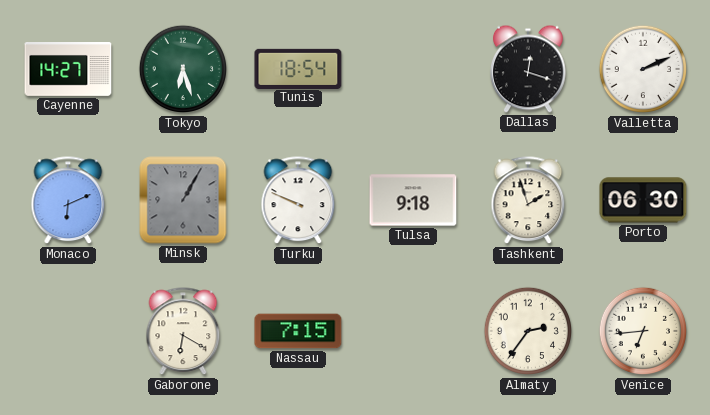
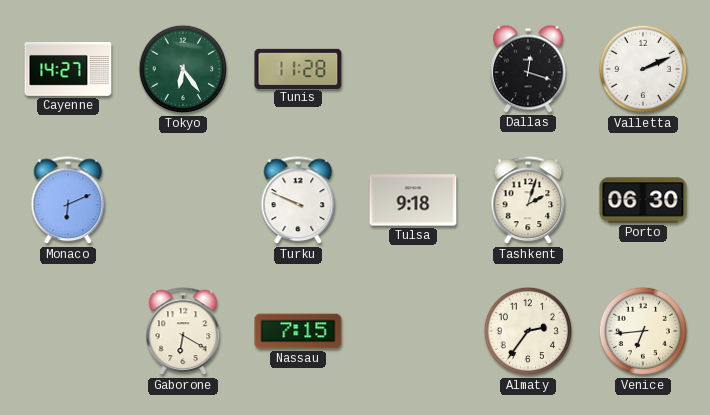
Tokyo: 6:27 -> 6:24
Tunis: 18:54 -> 11:28
Minsk: 1:05 -> none
Tashkent: 1:57 -> 2:03
